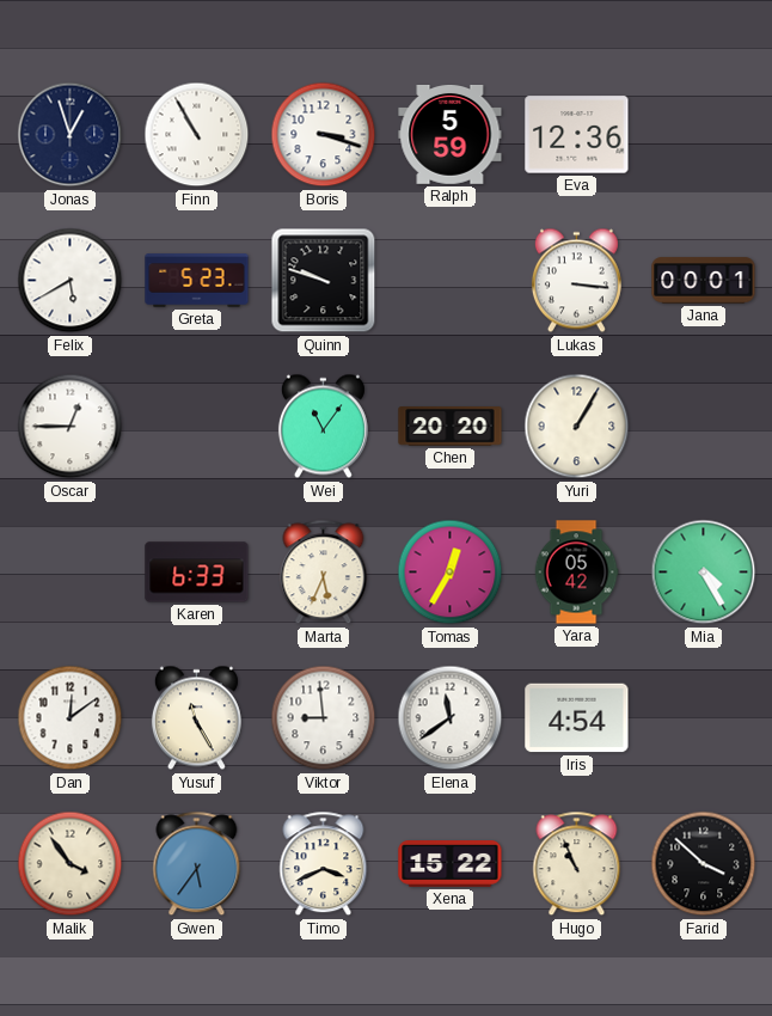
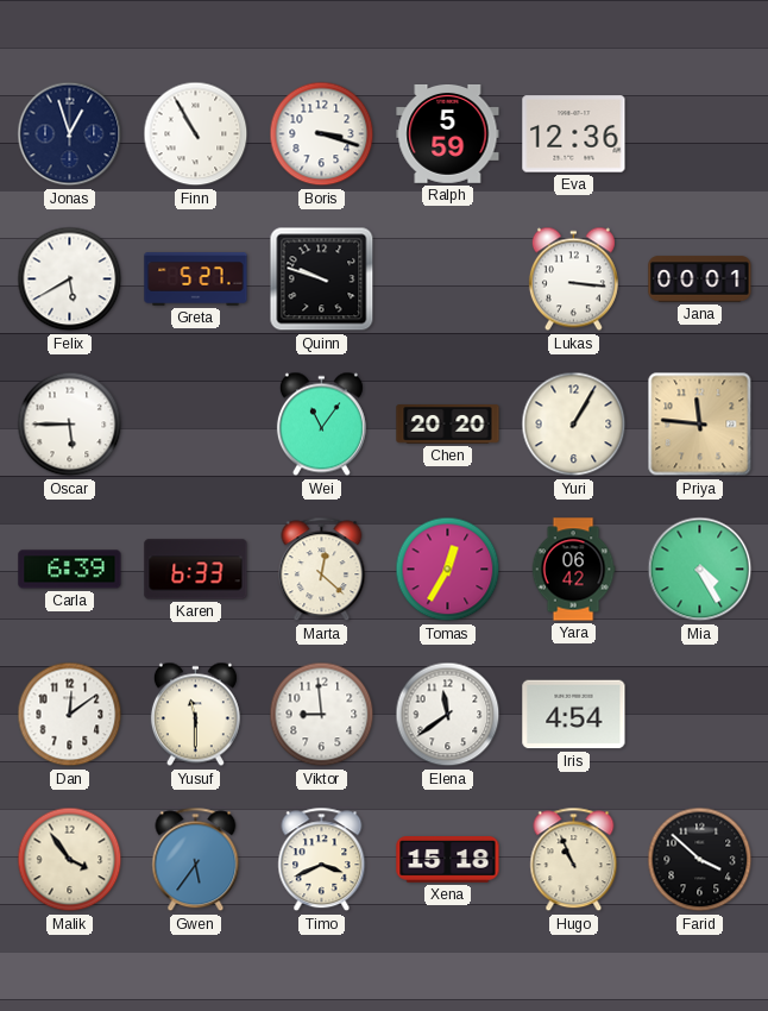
Greta: 5:23 -> 5:27
Oscar: 12:45 -> 5:45
Priya: none -> 11:46
Carla: none -> 6:39
Marta: 5:34 -> 12:22
Yara: 05:42 -> 06:42
Yusuf: 11:25 -> 11:30
Xena: 15:22 -> 15:18
